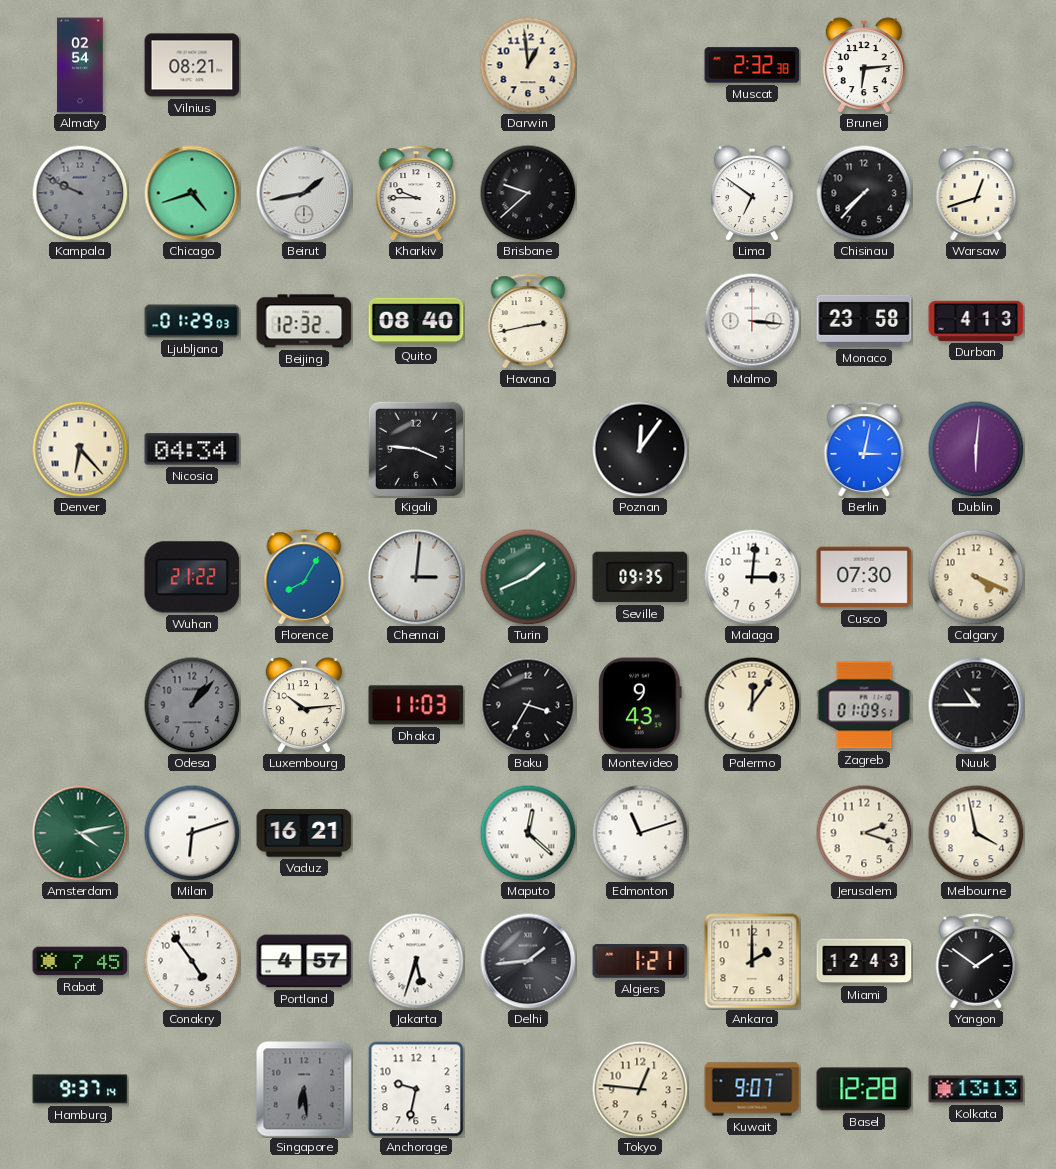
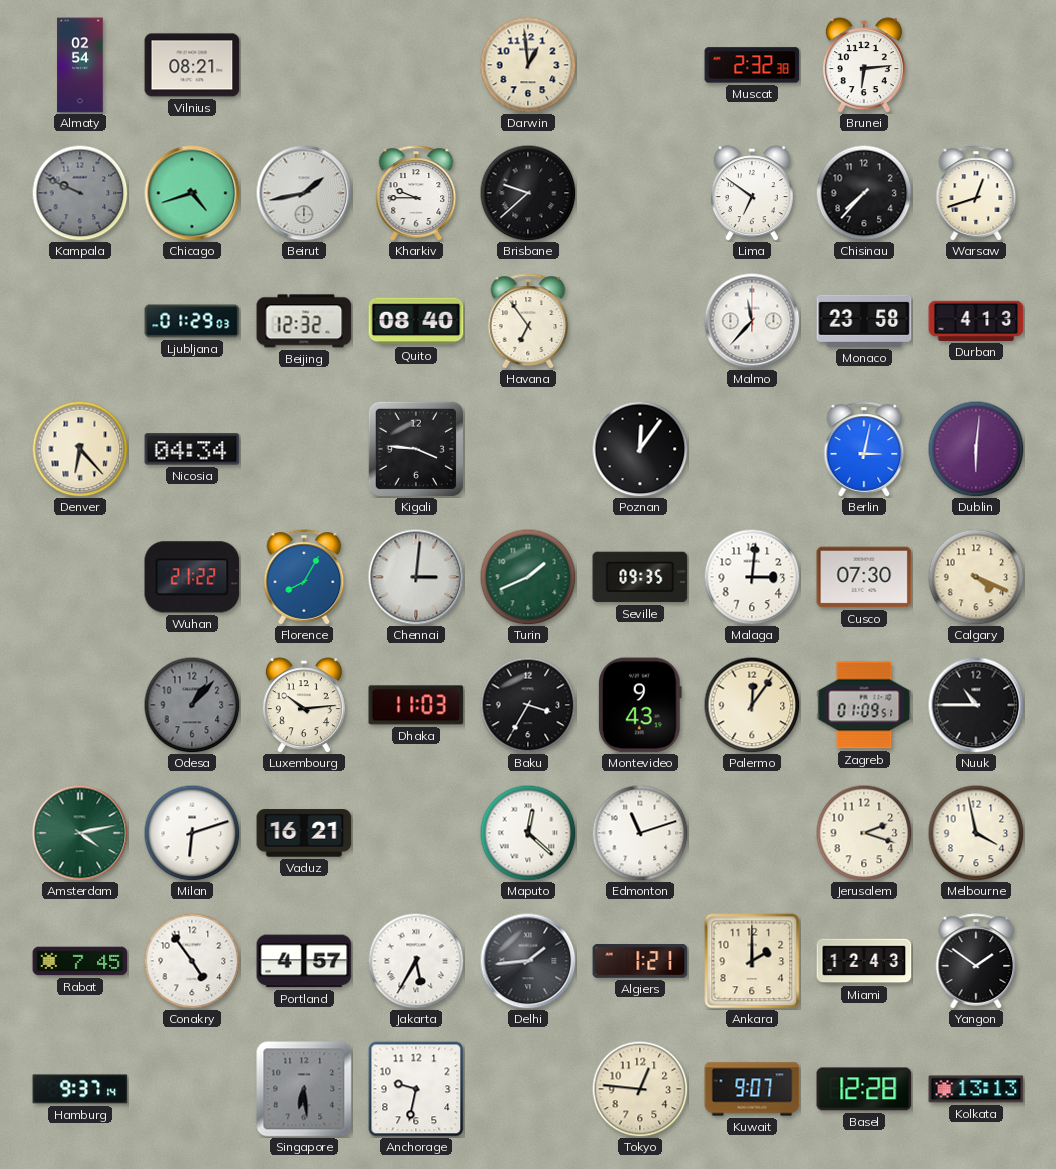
Havana: 2:43 -> 6:54
Malmo: 3:16 -> 11:37
Jakarta: 5:33 -> 5:35
